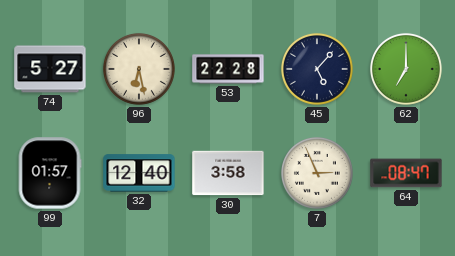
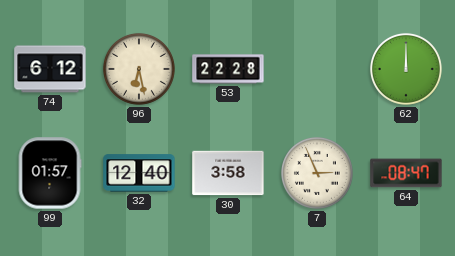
74: 5:27 -> 6:12
45: 5:07 -> none
62: 7:00 -> 12:00
